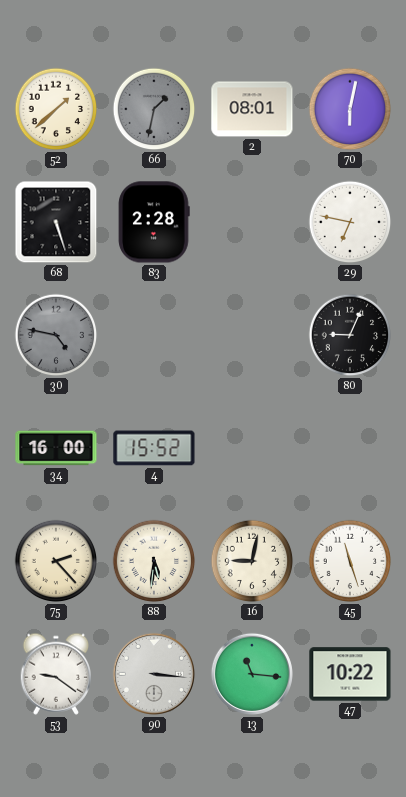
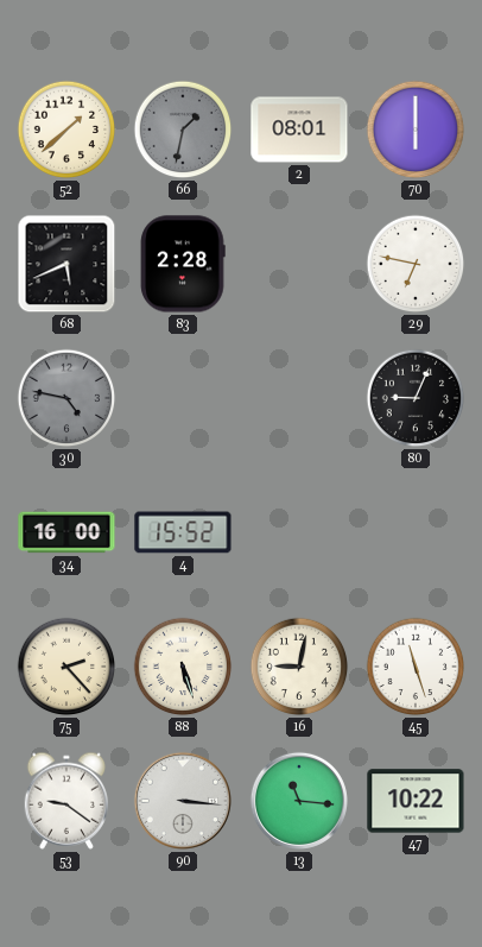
70: 6:02 -> 6:00
68: 5:27 -> 5:41
88: 5:31 -> 5:27
